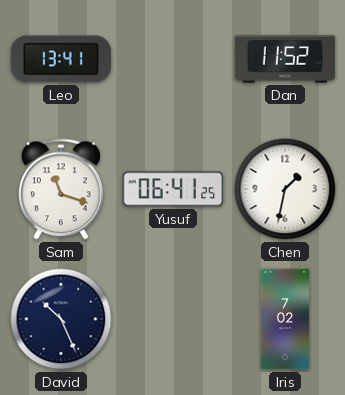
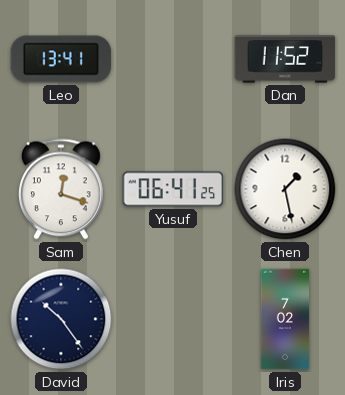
Sam: 11:18 -> 12:18
Chen: 1:32 -> 1:28
David: 10:26 -> 10:24
